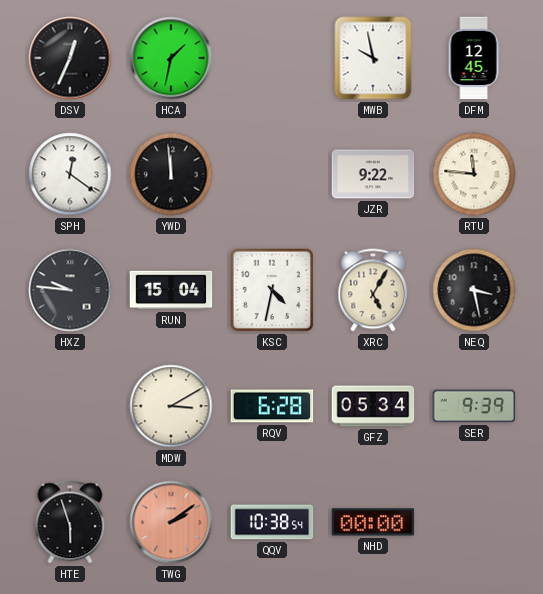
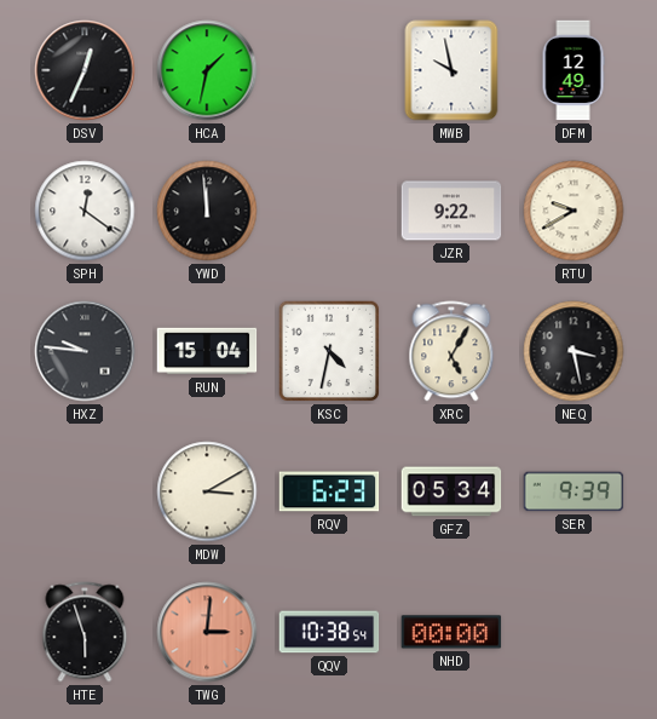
DFM: 12:45 -> 12:49
RTU: 11:46 -> 9:40
RQV: 6:28 -> 6:23
TWG: 2:09 -> 3:01
